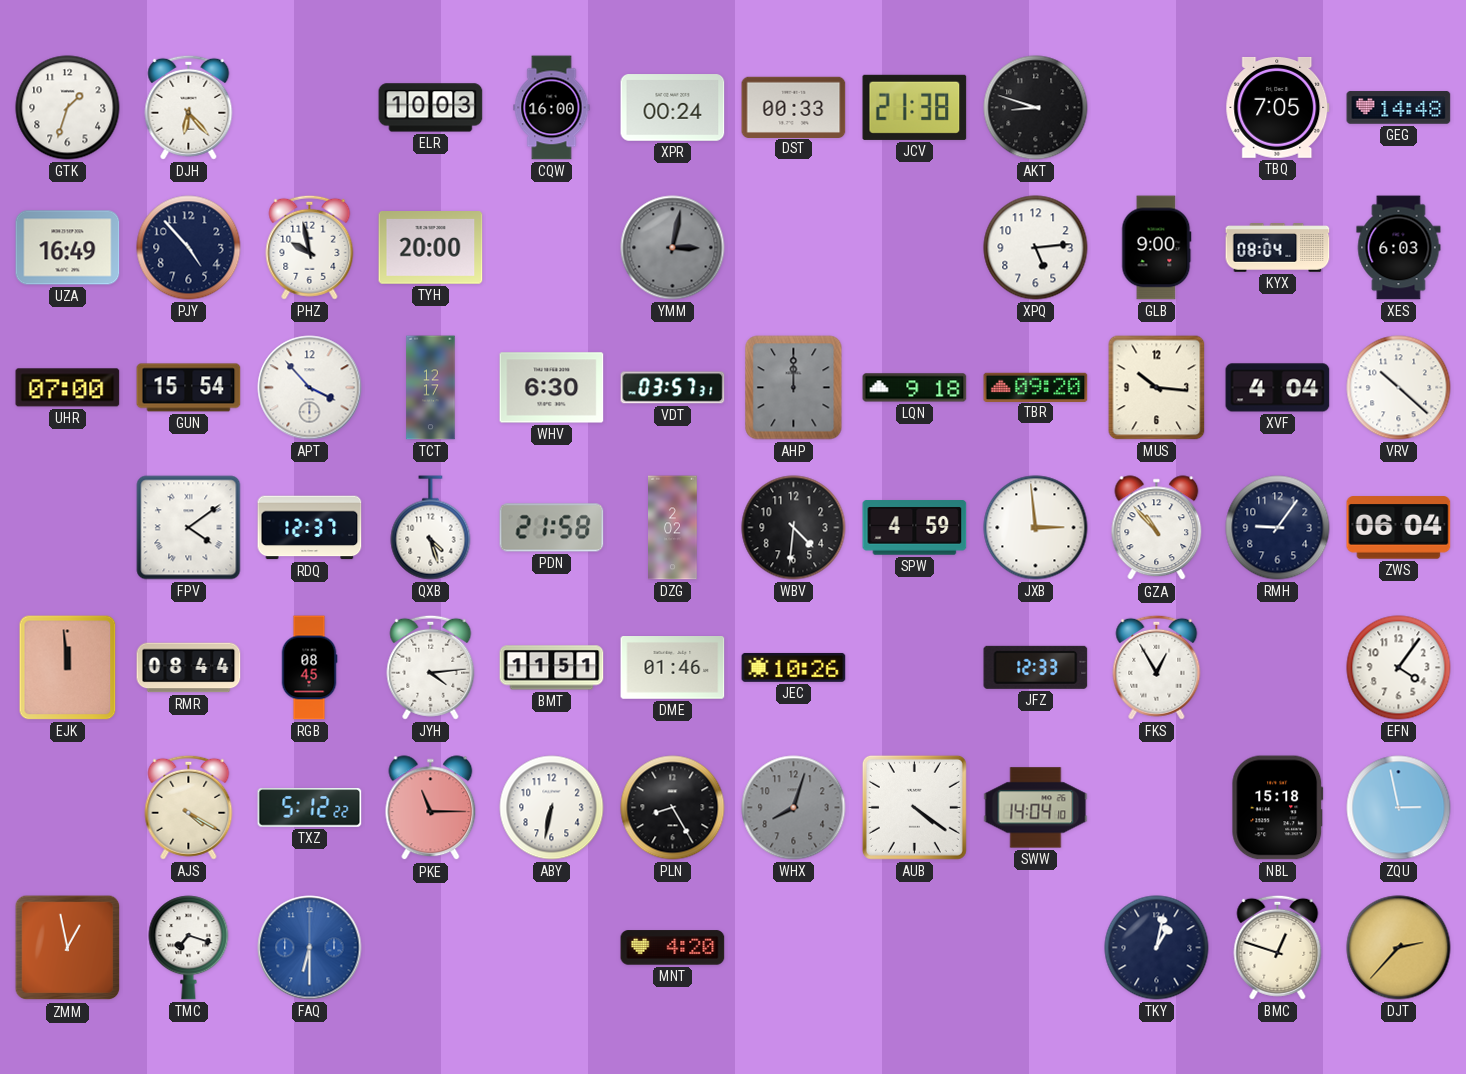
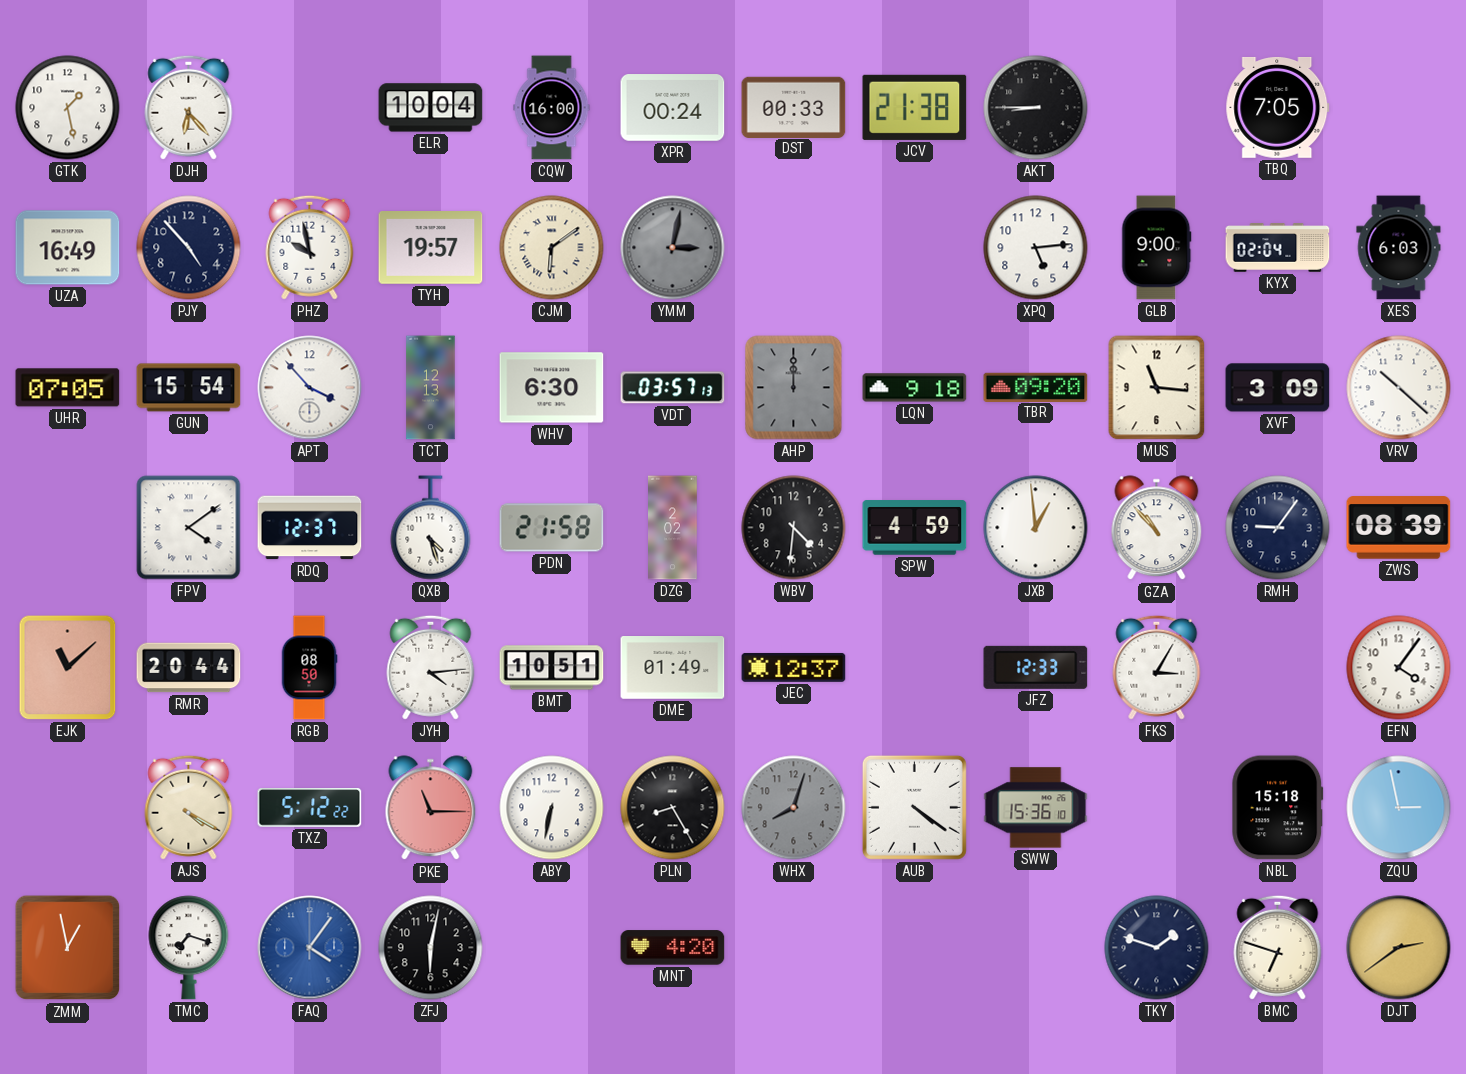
GTK: 1:33 -> 1:28
ELR: 10:03 -> 10:04
AKT: 8:48 -> 8:45
GEG: 14:48 -> none
TYH: 20:00 -> 19:57
CJM: none -> 6:09
KYX: 08:04 -> 02:04
UHR: 07:00 -> 07:05
TCT: 12:17 -> 12:13
VDT: 03:57:31 -> 03:57:13
MUS: 10:16 -> 11:16
XVF: 4:04 -> 3:09
JXB: 2:59 -> 12:59
ZWS: 06:04 -> 08:39
EJK: 11:59 -> 11:08
RMR: 08:44 -> 20:44
RGB: 08:45 -> 08:50
BMT: 11:51 -> 10:51
DME: 01:46 -> 01:49
JEC: 10:26 -> 12:37
FKS: 12:55 -> 3:05
SWW: 14:04 -> 15:36
FAQ: 6:30 -> 4:06
ZFJ: none -> 6:02
TKY: 1:02 -> 1:48
BMC: 12:48 -> 6:48
DJT: 2:37 -> 2:39
